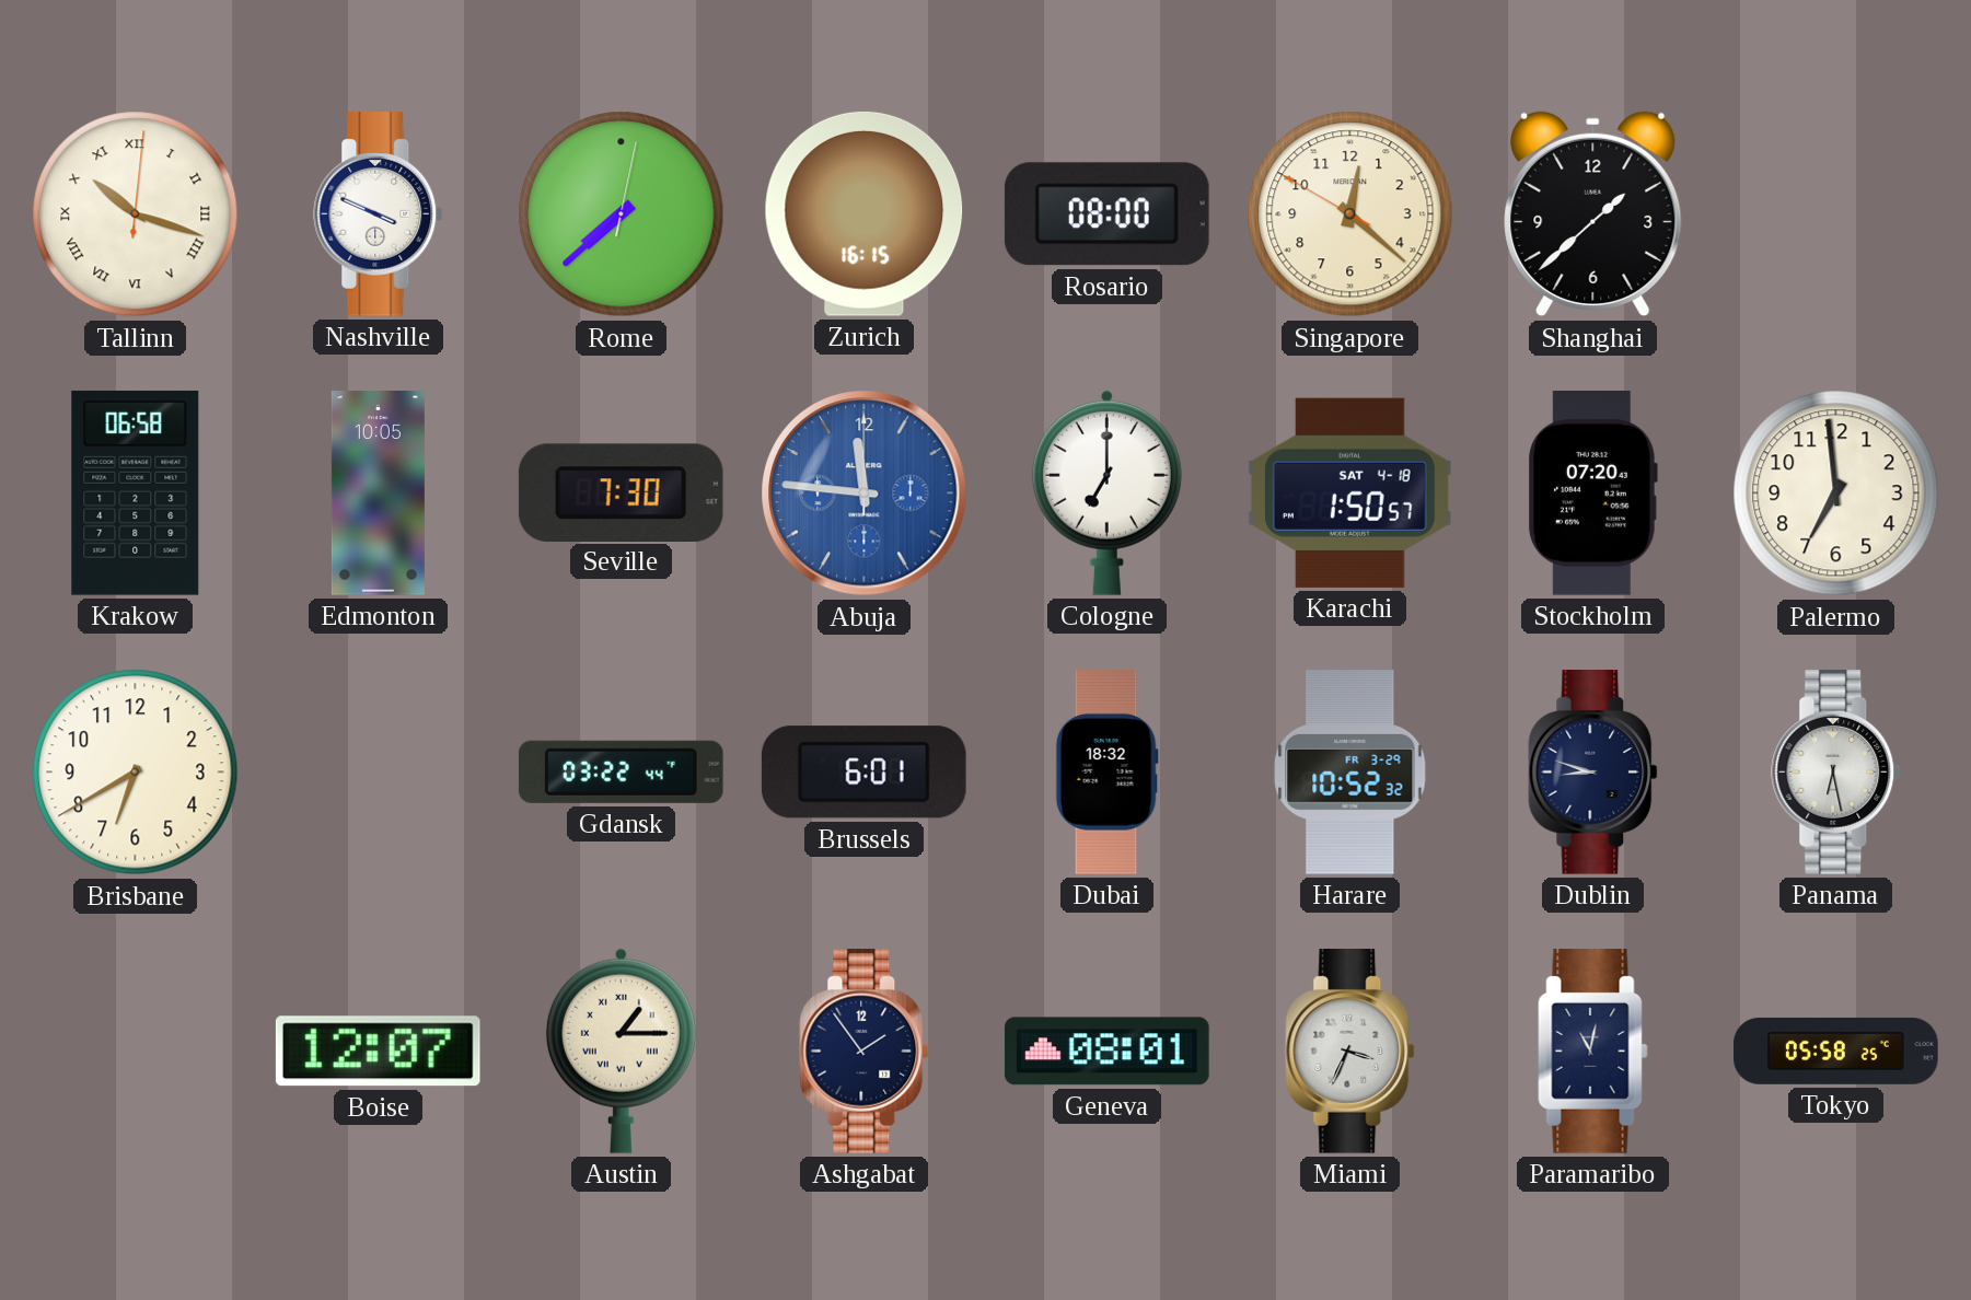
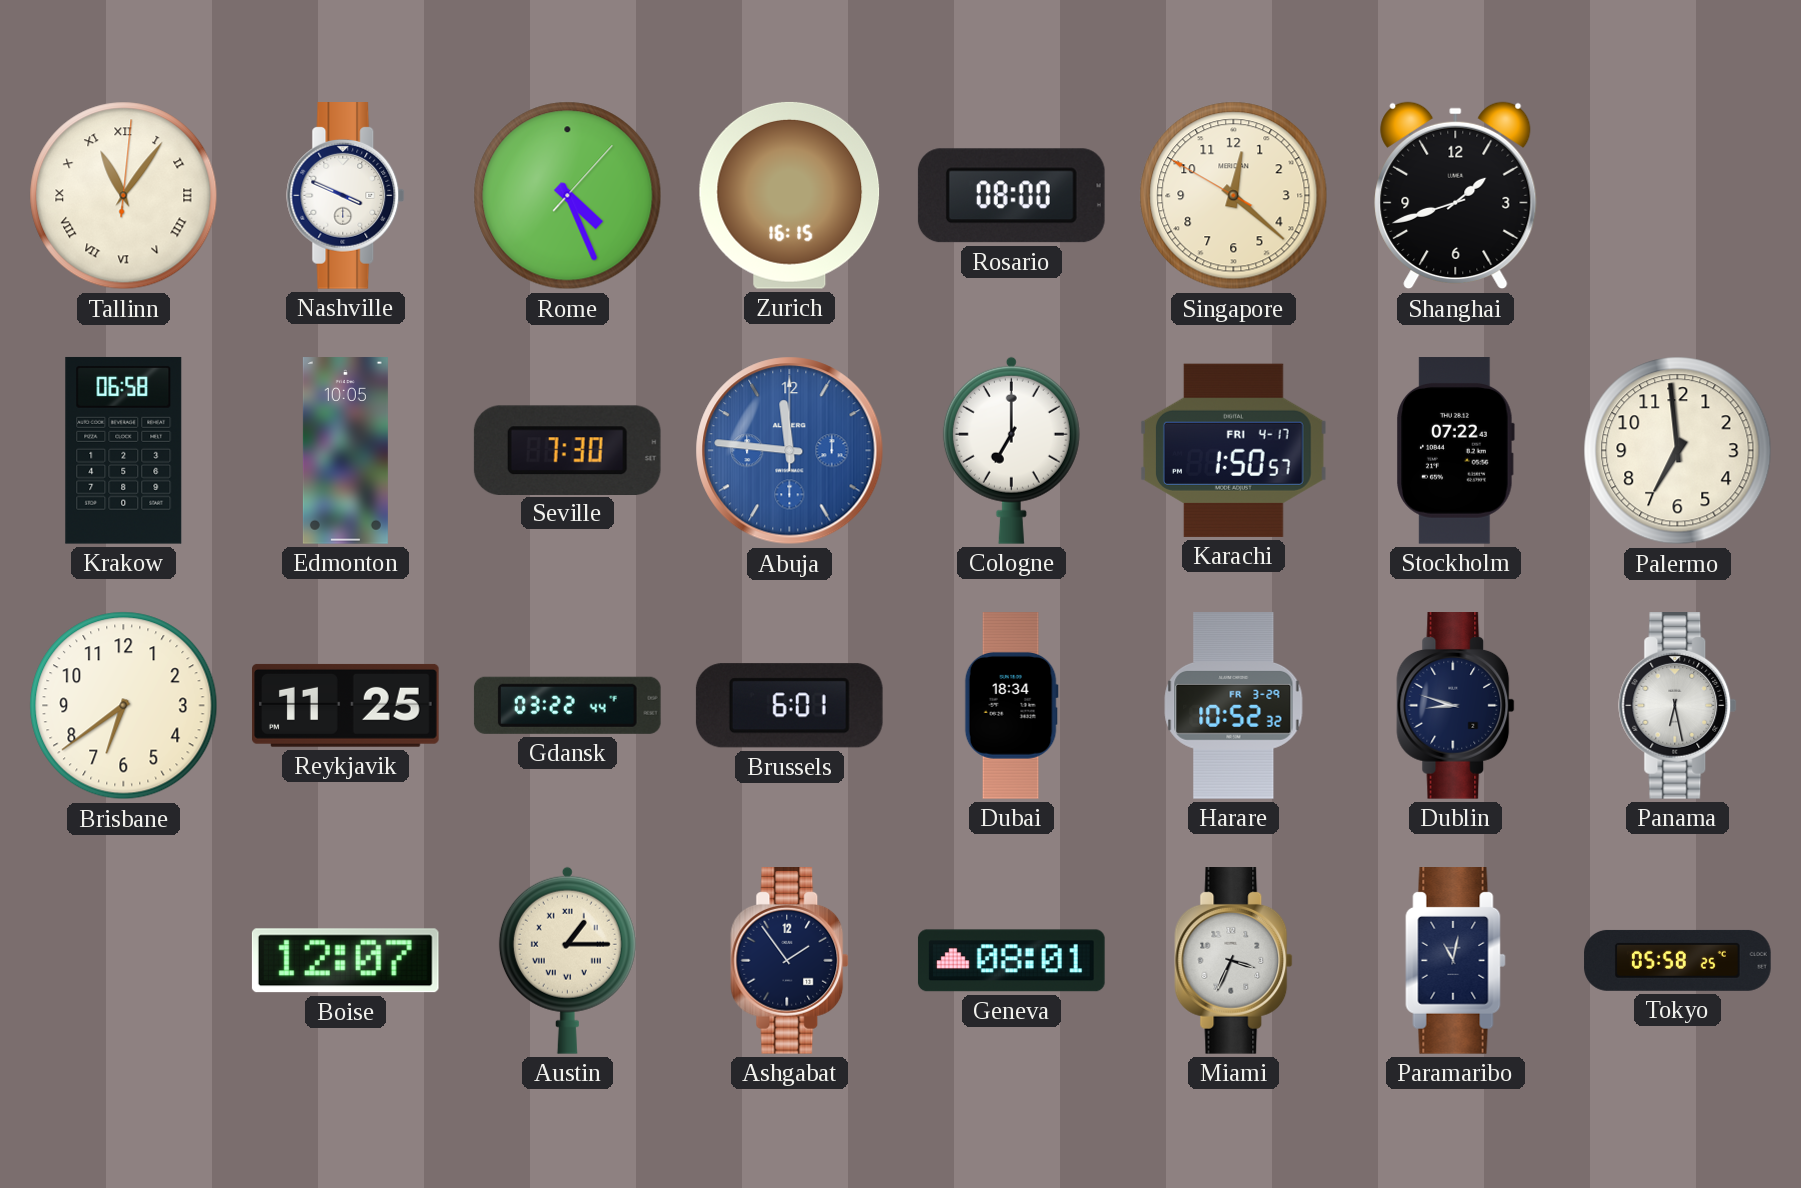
Tallinn: 10:18 -> 11:06
Rome: 7:38 -> 4:26
Shanghai: 1:38 -> 1:42
Karachi date: SAT 4-18 -> FRI 4-17
Stockholm: 07:20 -> 07:22
Brisbane: 6:40 -> 6:39
Reykjavik: none -> 11:25
Dubai: 18:32 -> 18:34
